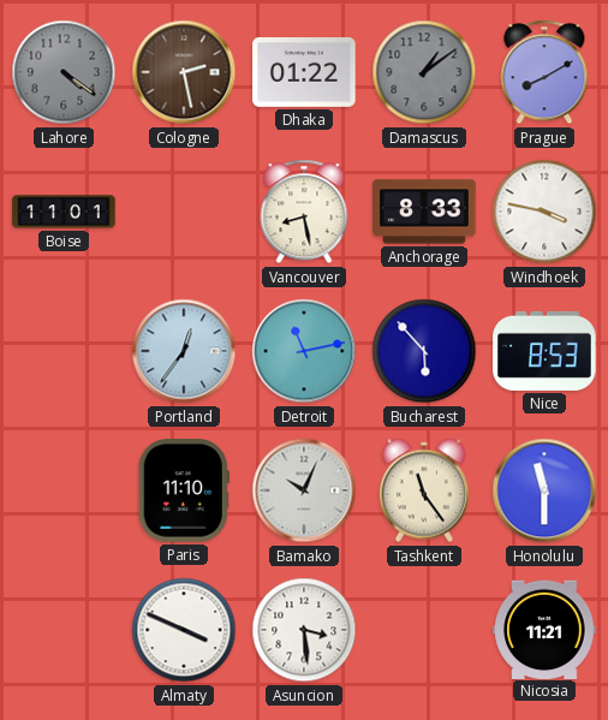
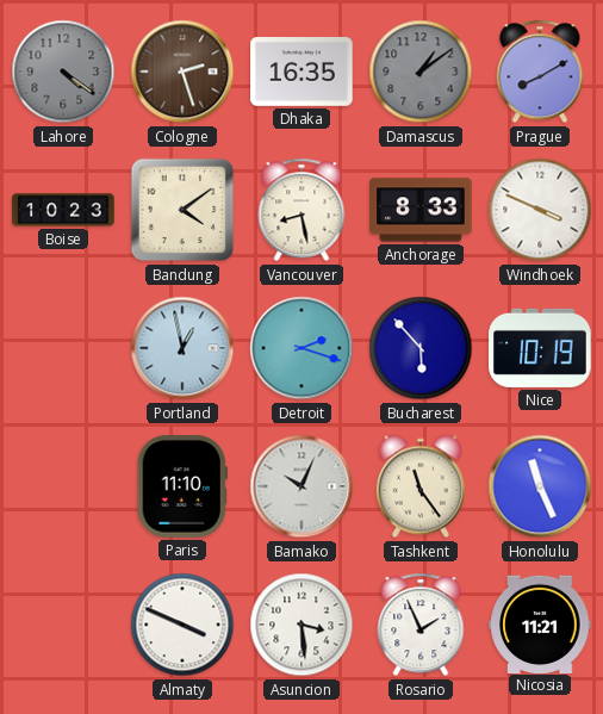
Cologne: 2:28 -> 2:27
Dhaka: 01:22 -> 16:35
Boise: 11:01 -> 10:23
Bandung: none -> 4:09
Windhoek: 3:47 -> 3:49
Portland: 12:36 -> 12:58
Detroit: 11:13 -> 2:18
Nice: 8:53 -> 10:19
Honolulu: 11:30 -> 11:26
Rosario: none -> 1:56
